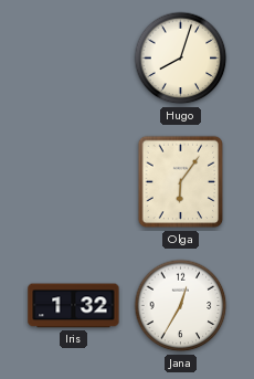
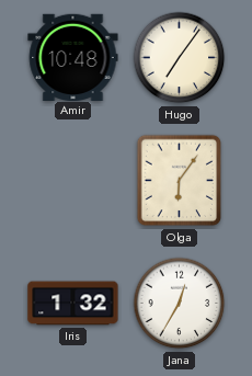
Amir: none -> 10:48
Hugo: 8:03 -> 7:06
